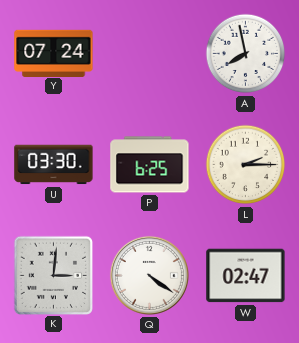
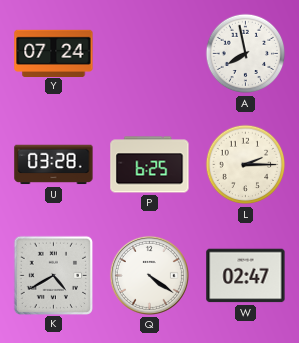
U: 03:30 -> 03:28
K: 3:01 -> 4:40
